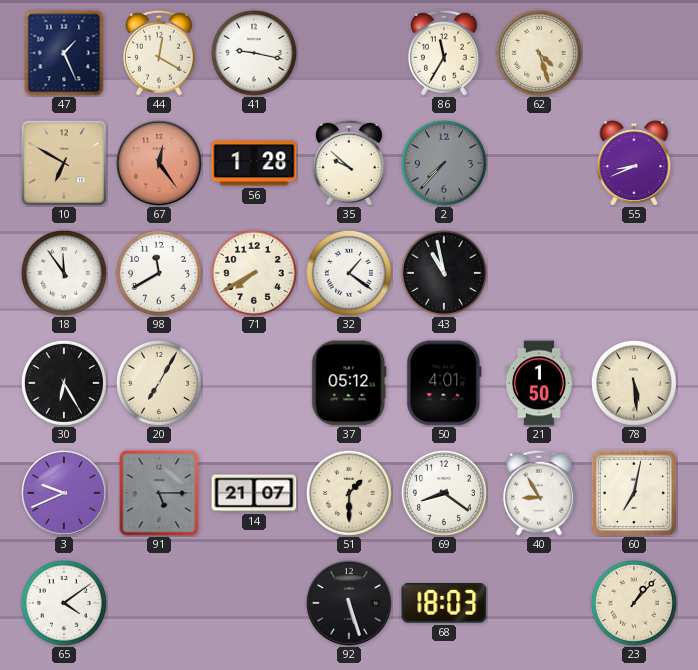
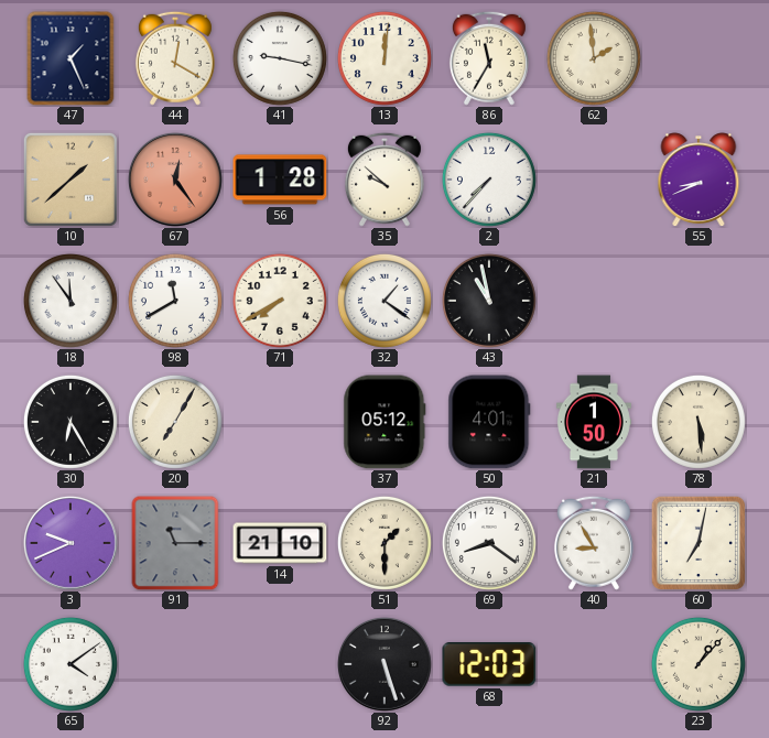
13: none -> 12:01
62: 4:27 -> 1:59
10: 6:50 -> 1:38
2 dial: grey -> white
91: 5:15 -> 11:15
14: 21:07 -> 21:10
68: 18:03 -> 12:03
